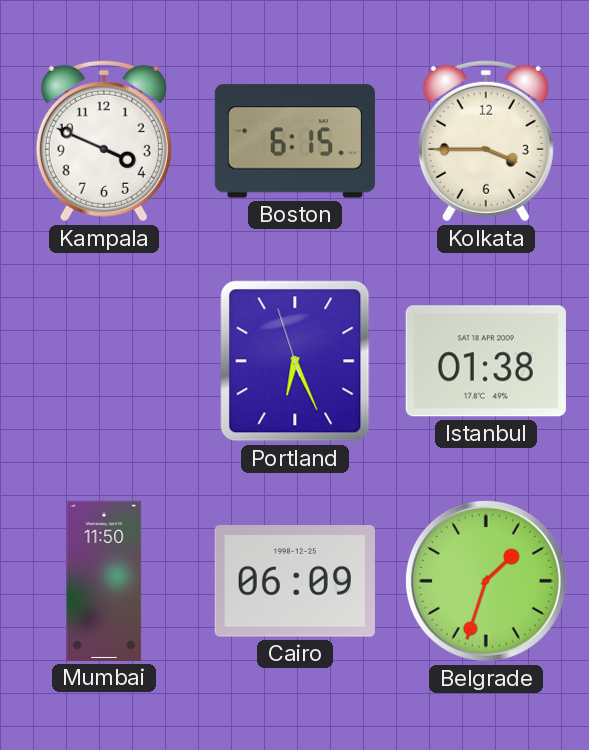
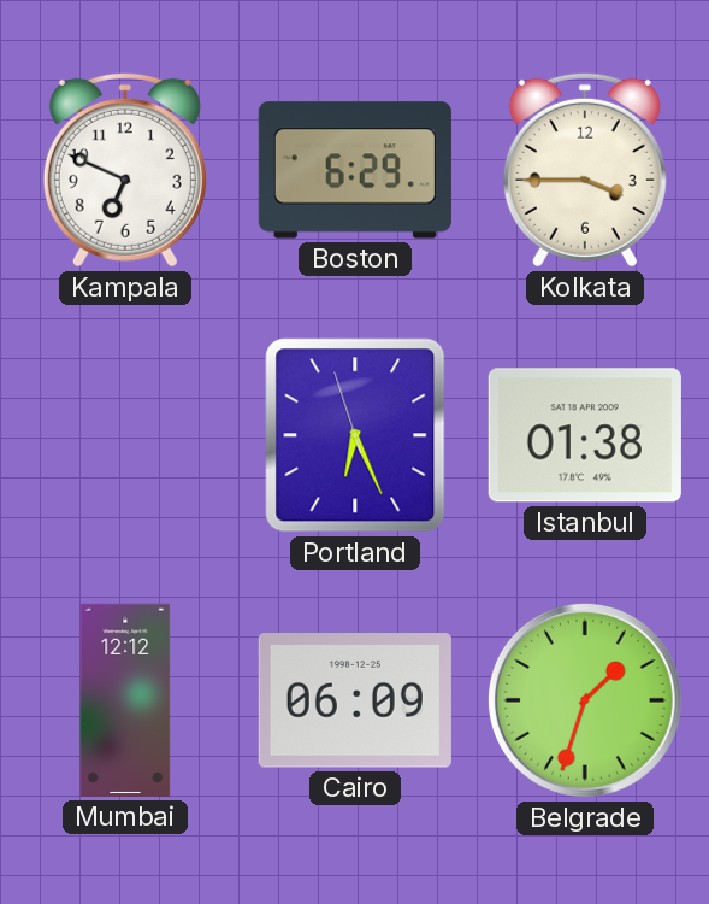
Kampala: 3:49 -> 6:49
Boston: 6:15 -> 6:29
Mumbai: 11:50 -> 12:12
